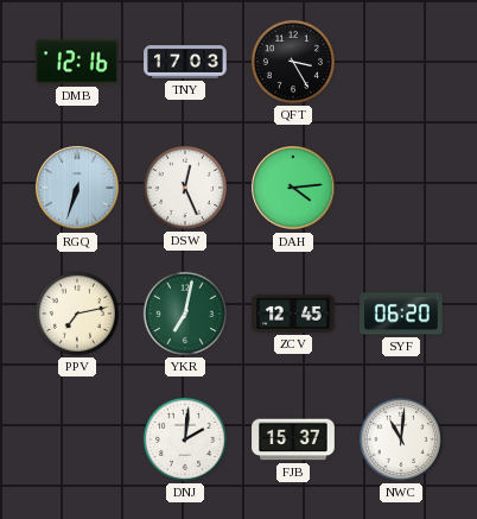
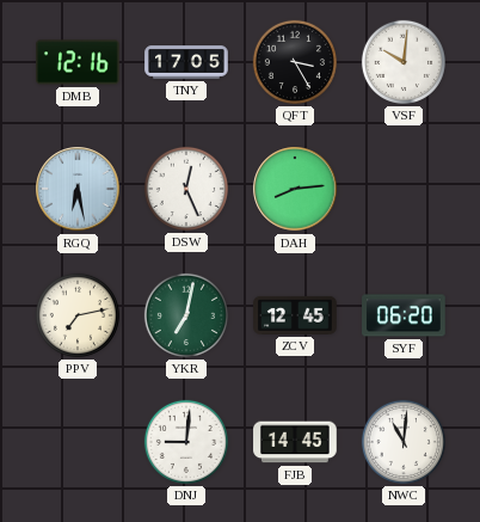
TNY: 17:03 -> 17:05
VSF: none -> 10:01
RGQ: 6:33 -> 6:28
DAH: 4:14 -> 8:14
DNJ: 2:01 -> 9:01
FJB: 15:37 -> 14:45
